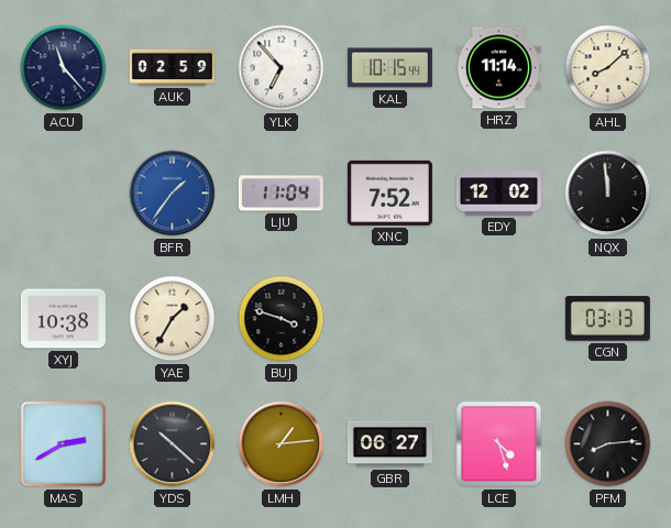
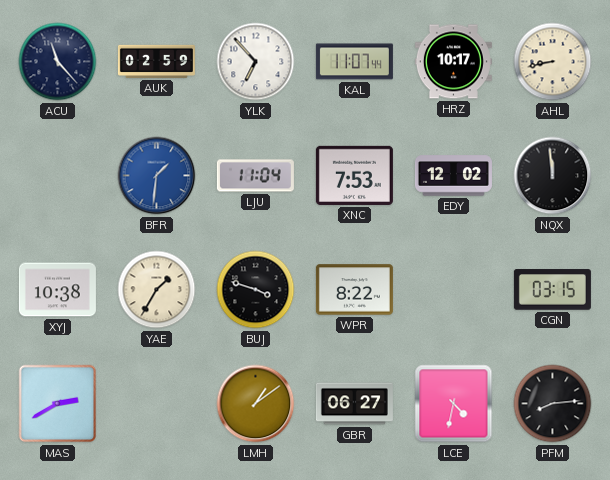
KAL: 10:15 -> 11:07
HRZ: 11:14 -> 10:17
AHL: 8:08 -> 8:43
BFR: 1:36 -> 1:31
XNC: 7:52 -> 7:53
WPR: none -> 8:22
CGN: 03:13 -> 03:15
YDS: 10:22 -> none
LMH: 1:14 -> 1:09
LCE: 4:27 -> 4:32
